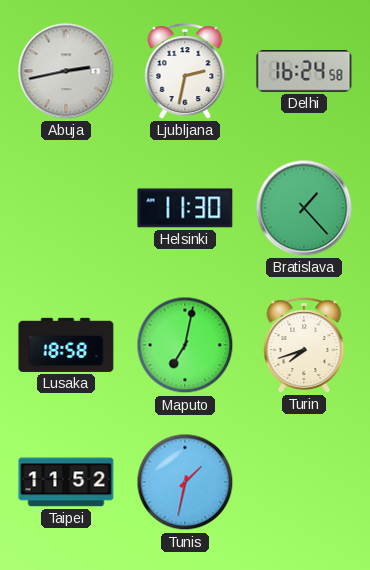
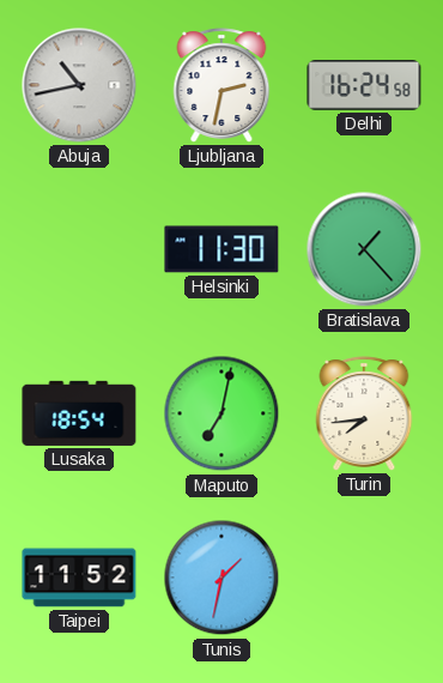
Abuja: 2:43 -> 10:43
Lusaka: 18:58 -> 18:54
Turin: 7:42 -> 7:44
